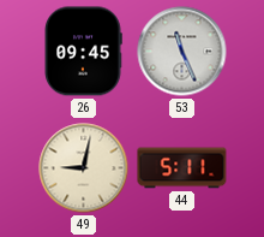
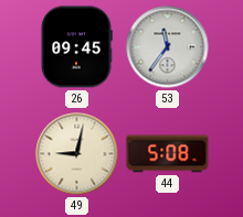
53: 11:26 -> 11:36
44: 5:11 -> 5:08
